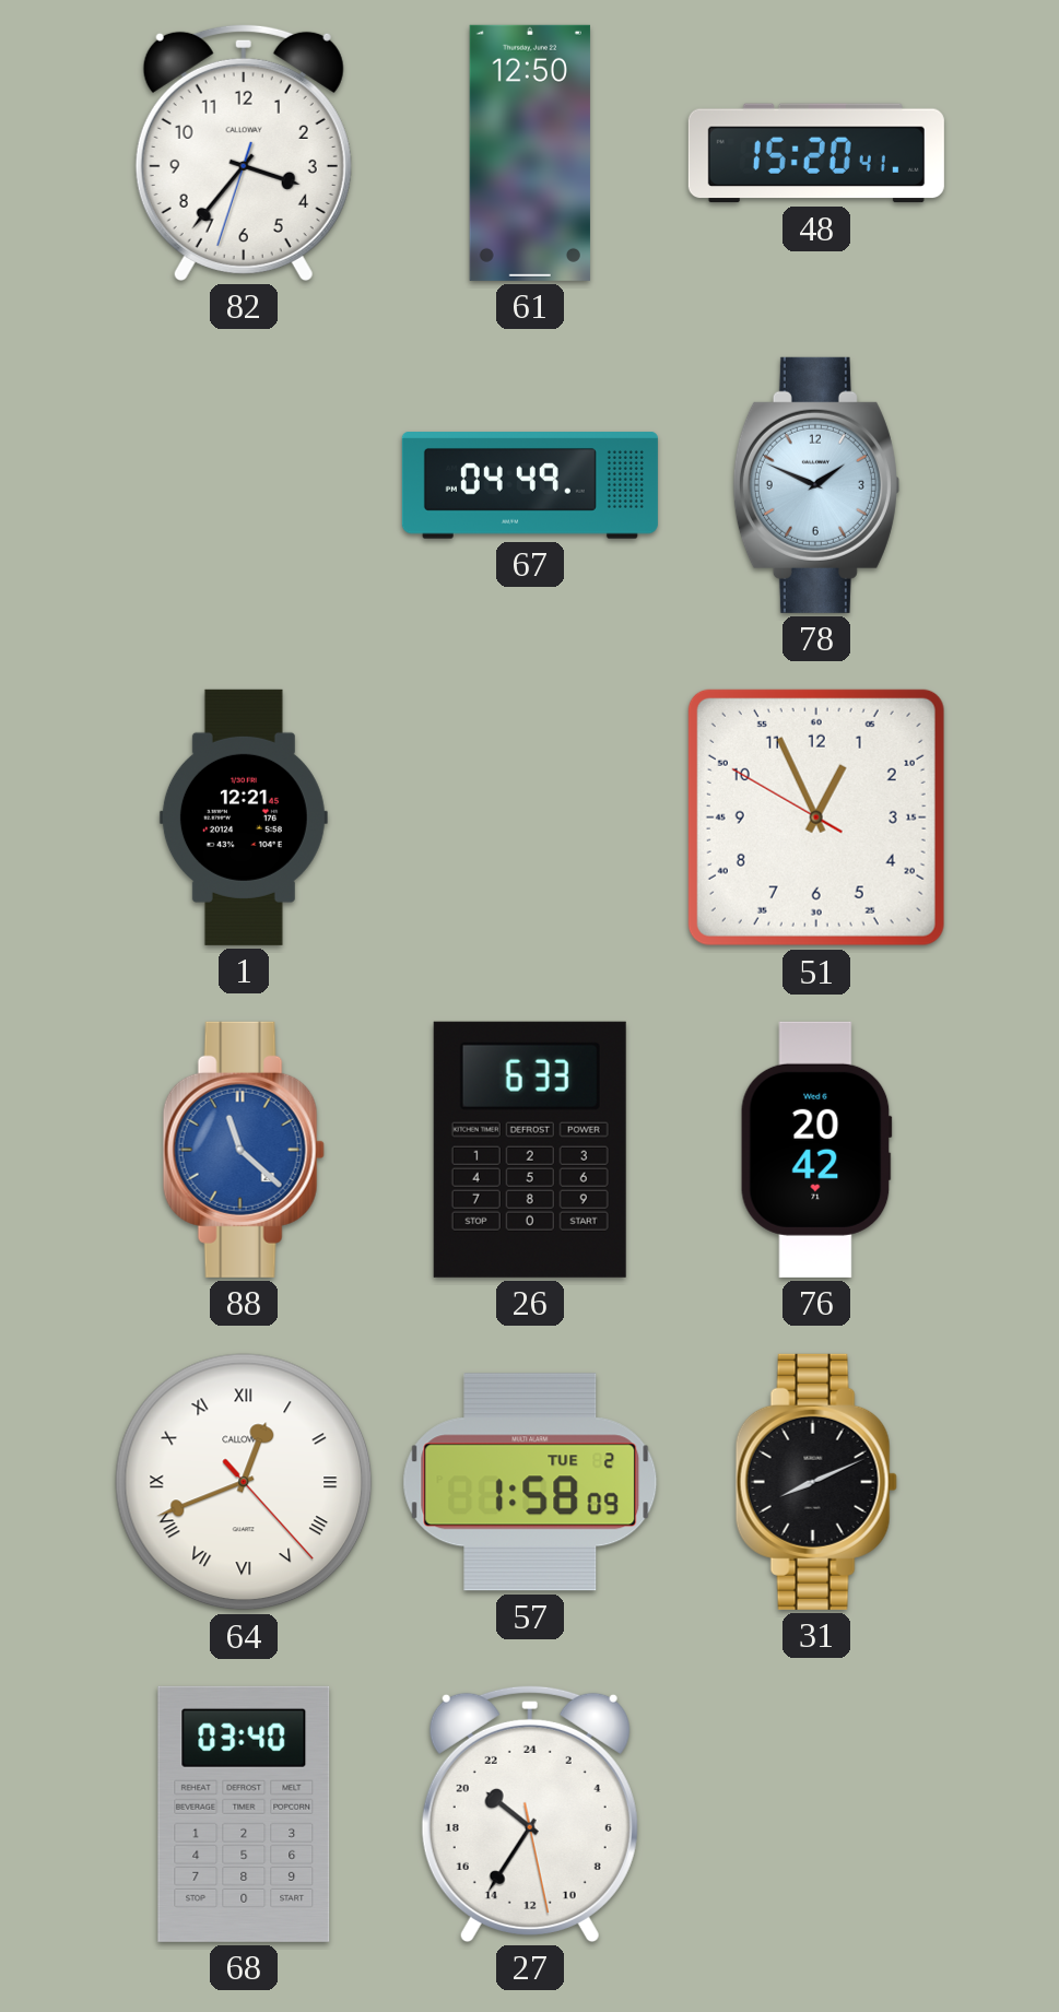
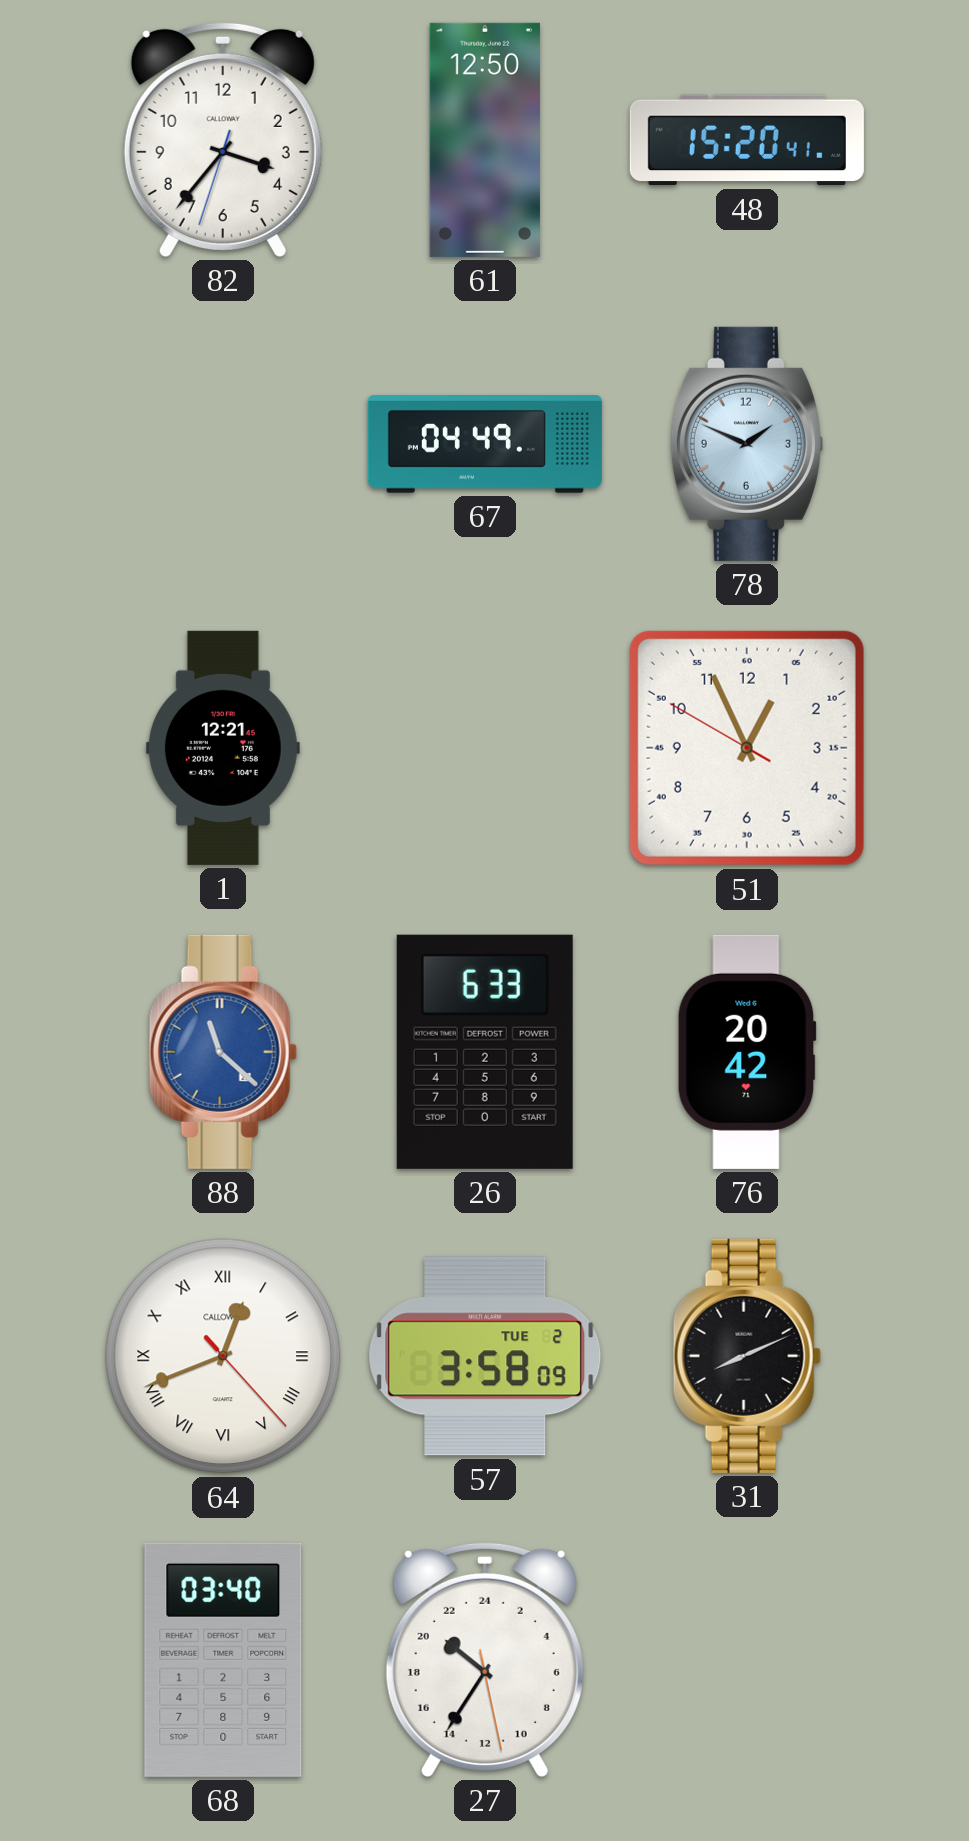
57: 1:58 -> 3:58
